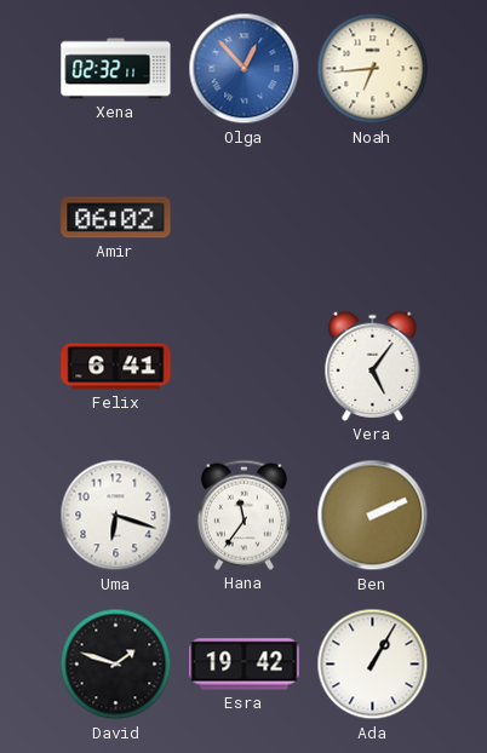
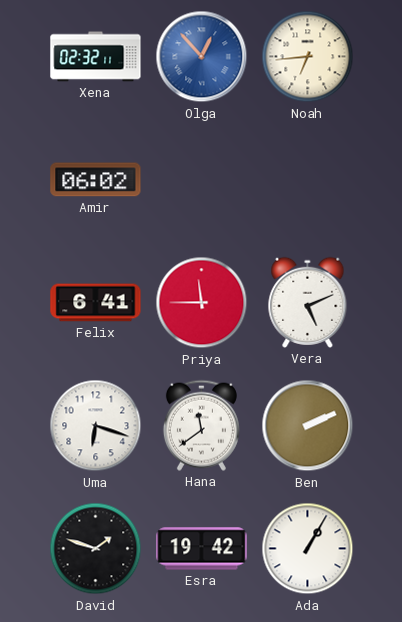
Priya: none -> 11:45
Vera: 5:06 -> 5:11
Hana: 11:36 -> 11:39
